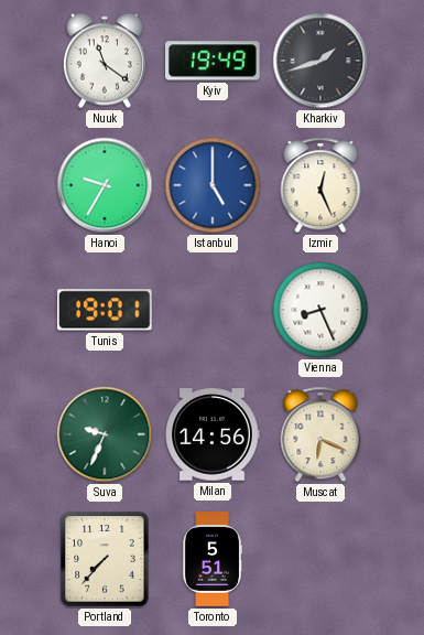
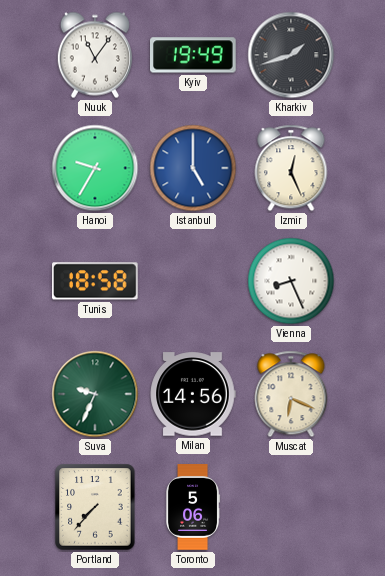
Nuuk: 11:21 -> 11:06
Tunis: 19:01 -> 18:58
Toronto: 5:51 -> 5:06
